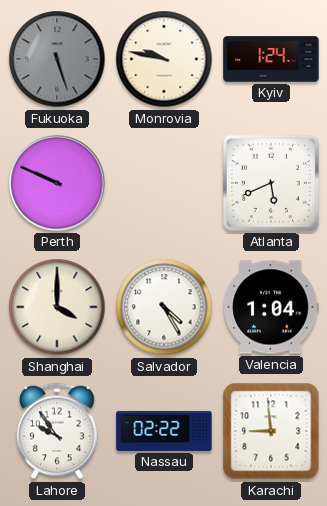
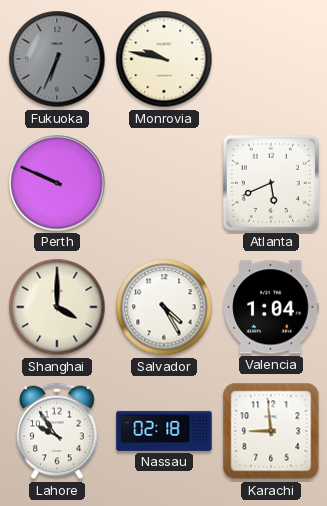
Fukuoka: 5:27 -> 6:34
Kyiv: 1:24 -> none
Nassau: 02:22 -> 02:18
